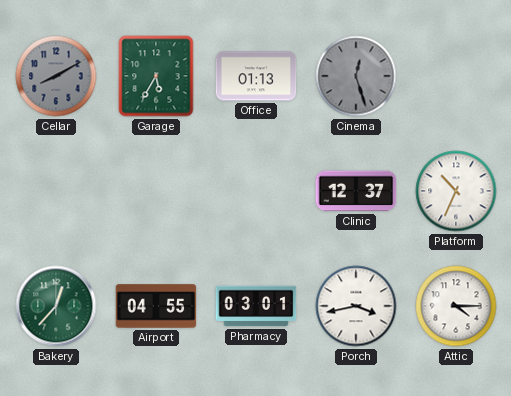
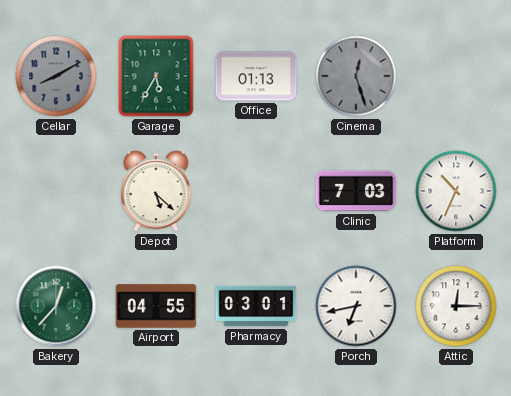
Depot: none -> 5:22
Clinic: 12:37 -> 7:03
Porch: 3:43 -> 6:43
Attic: 4:15 -> 12:15
